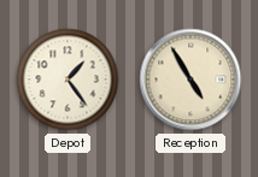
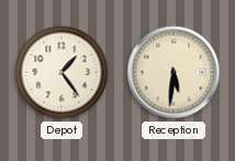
Reception: 4:55 -> 5:31
